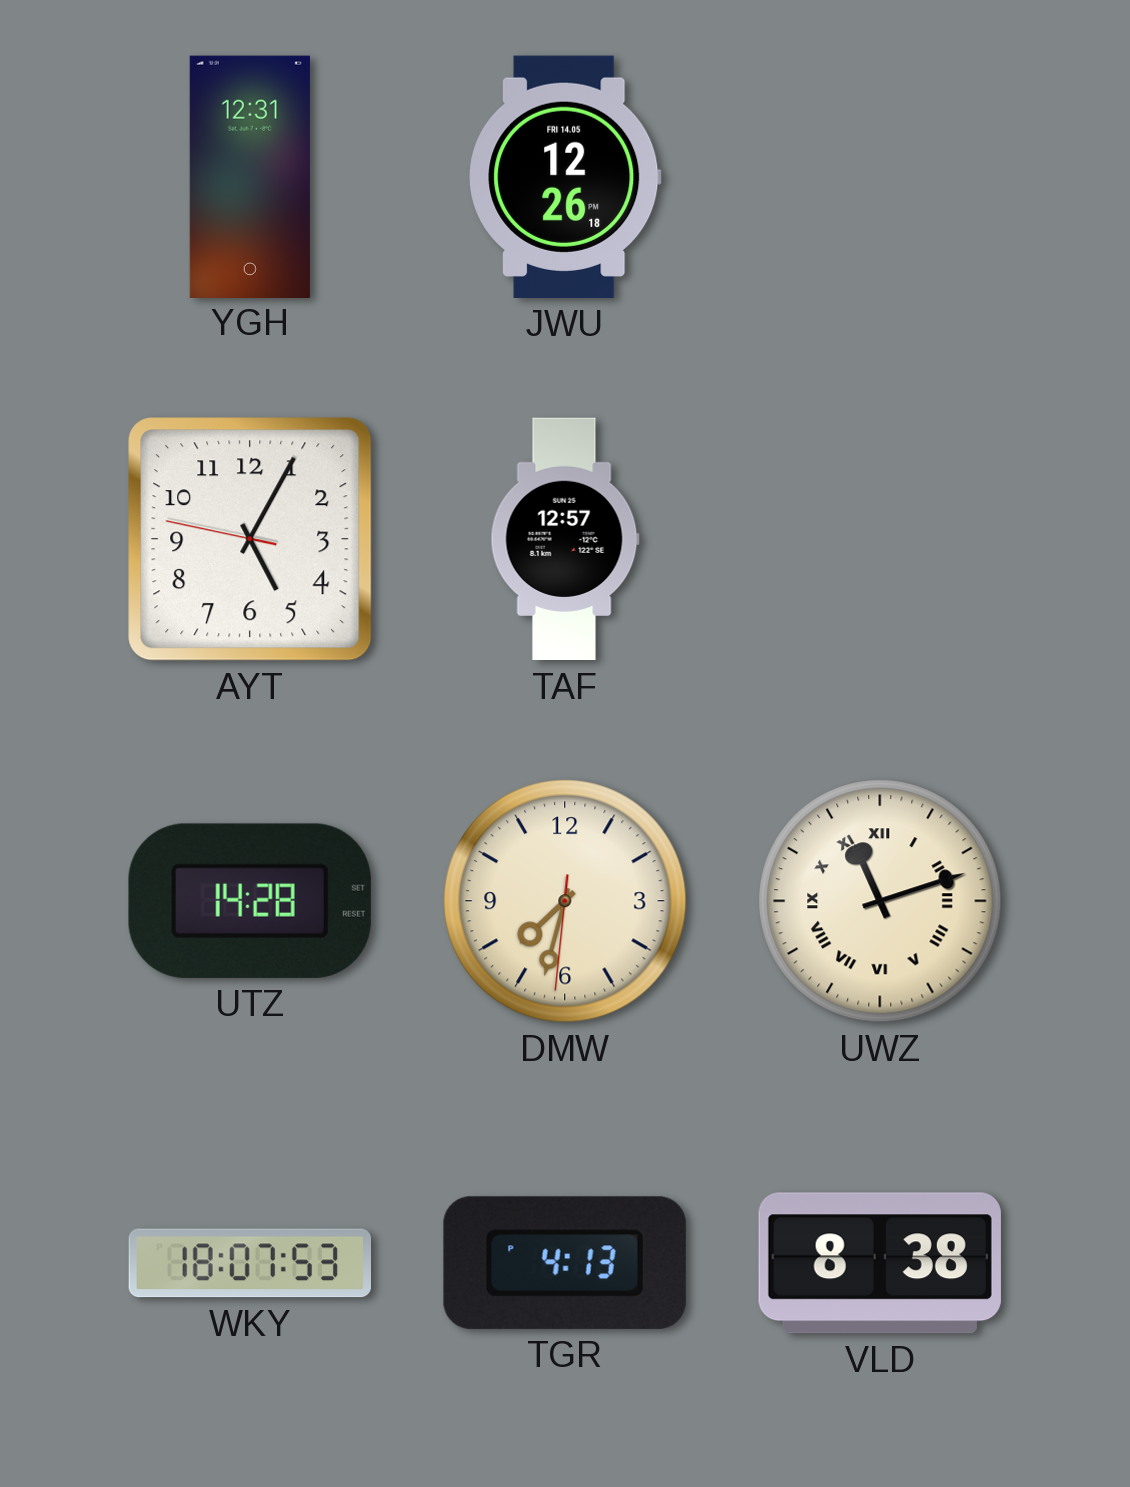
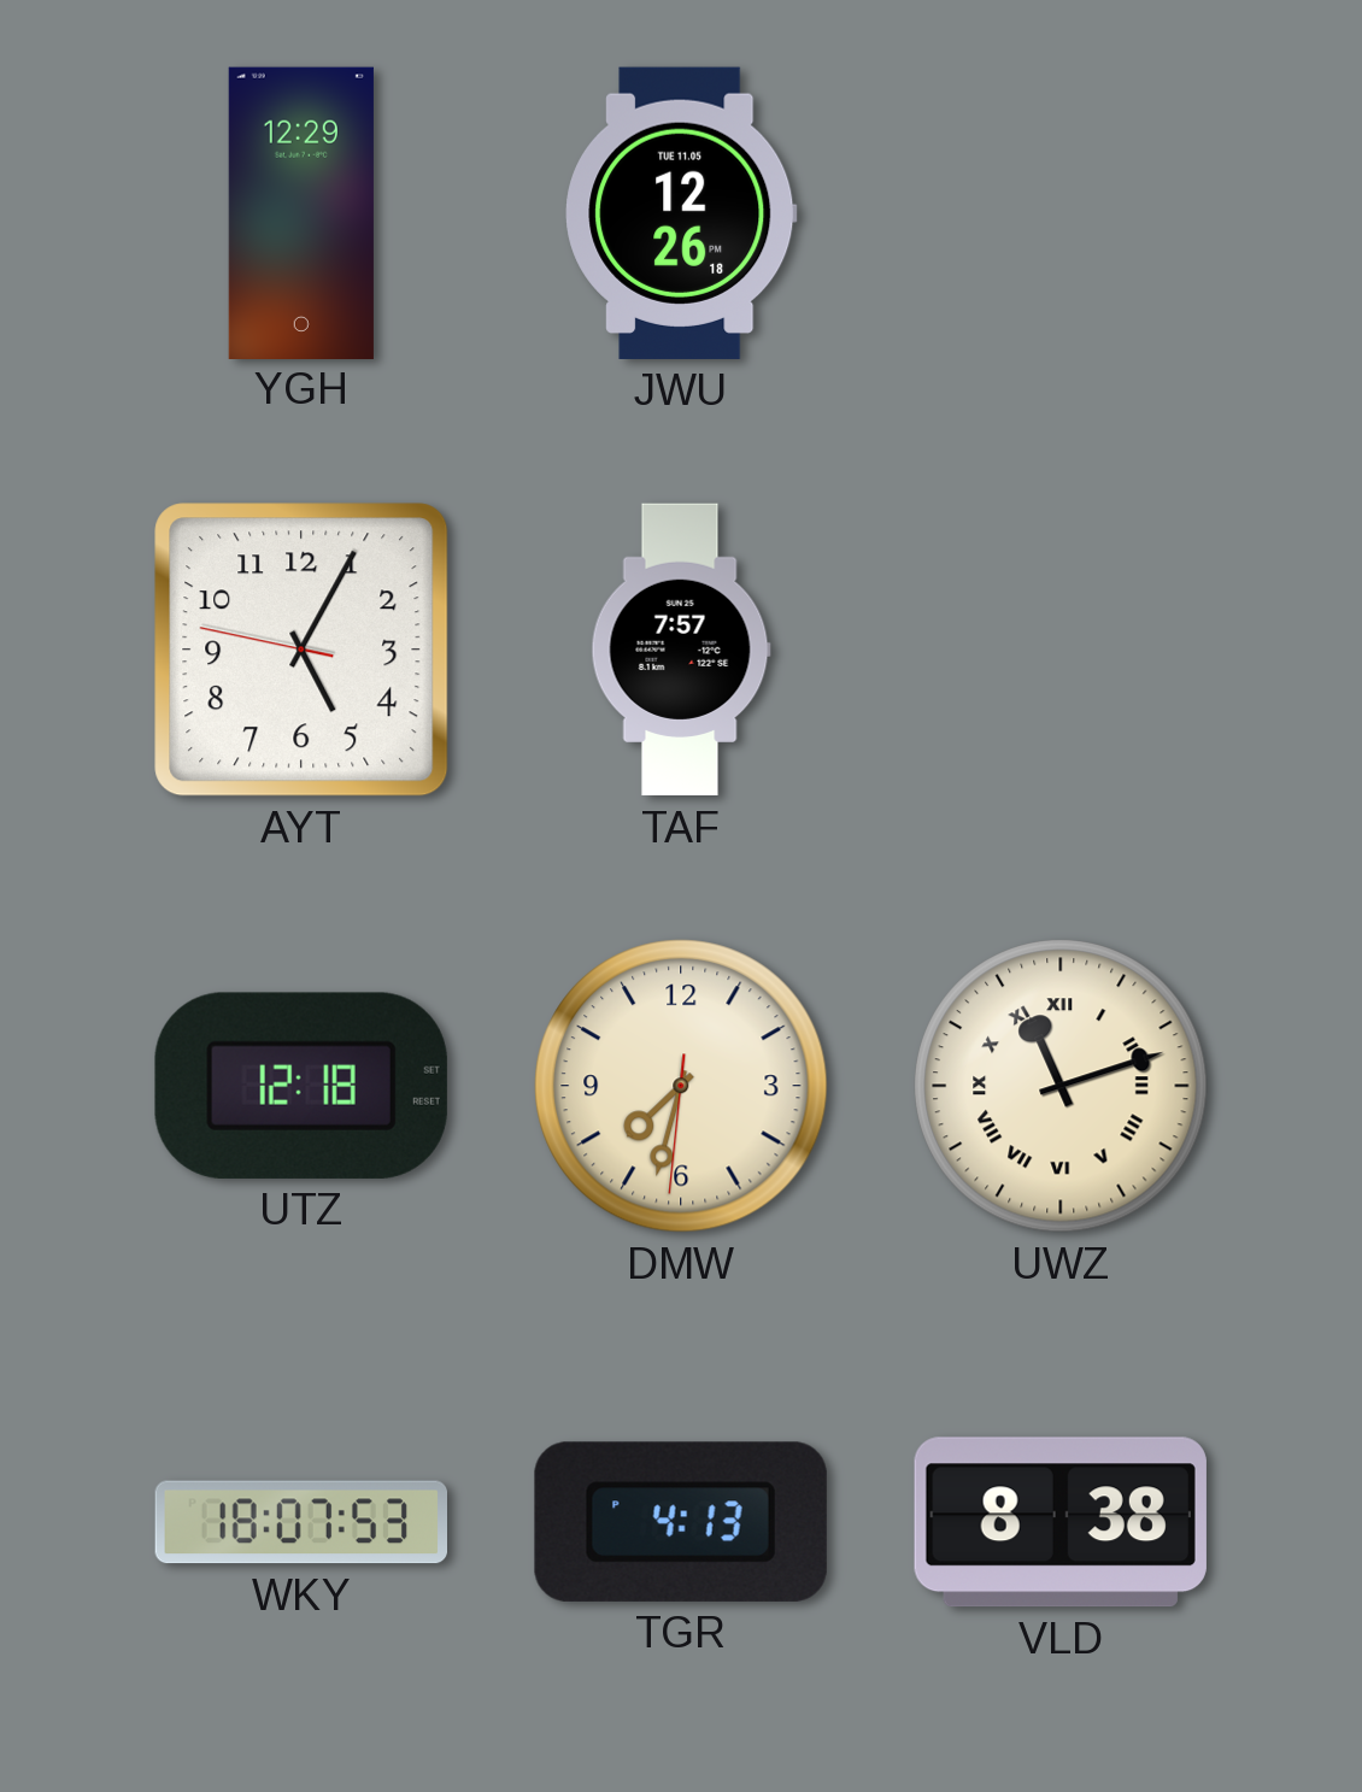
YGH: 12:31 -> 12:29
JWU date: FRI 14.05 -> TUE 11.05
TAF: 12:57 -> 7:57
UTZ: 14:28 -> 12:18
